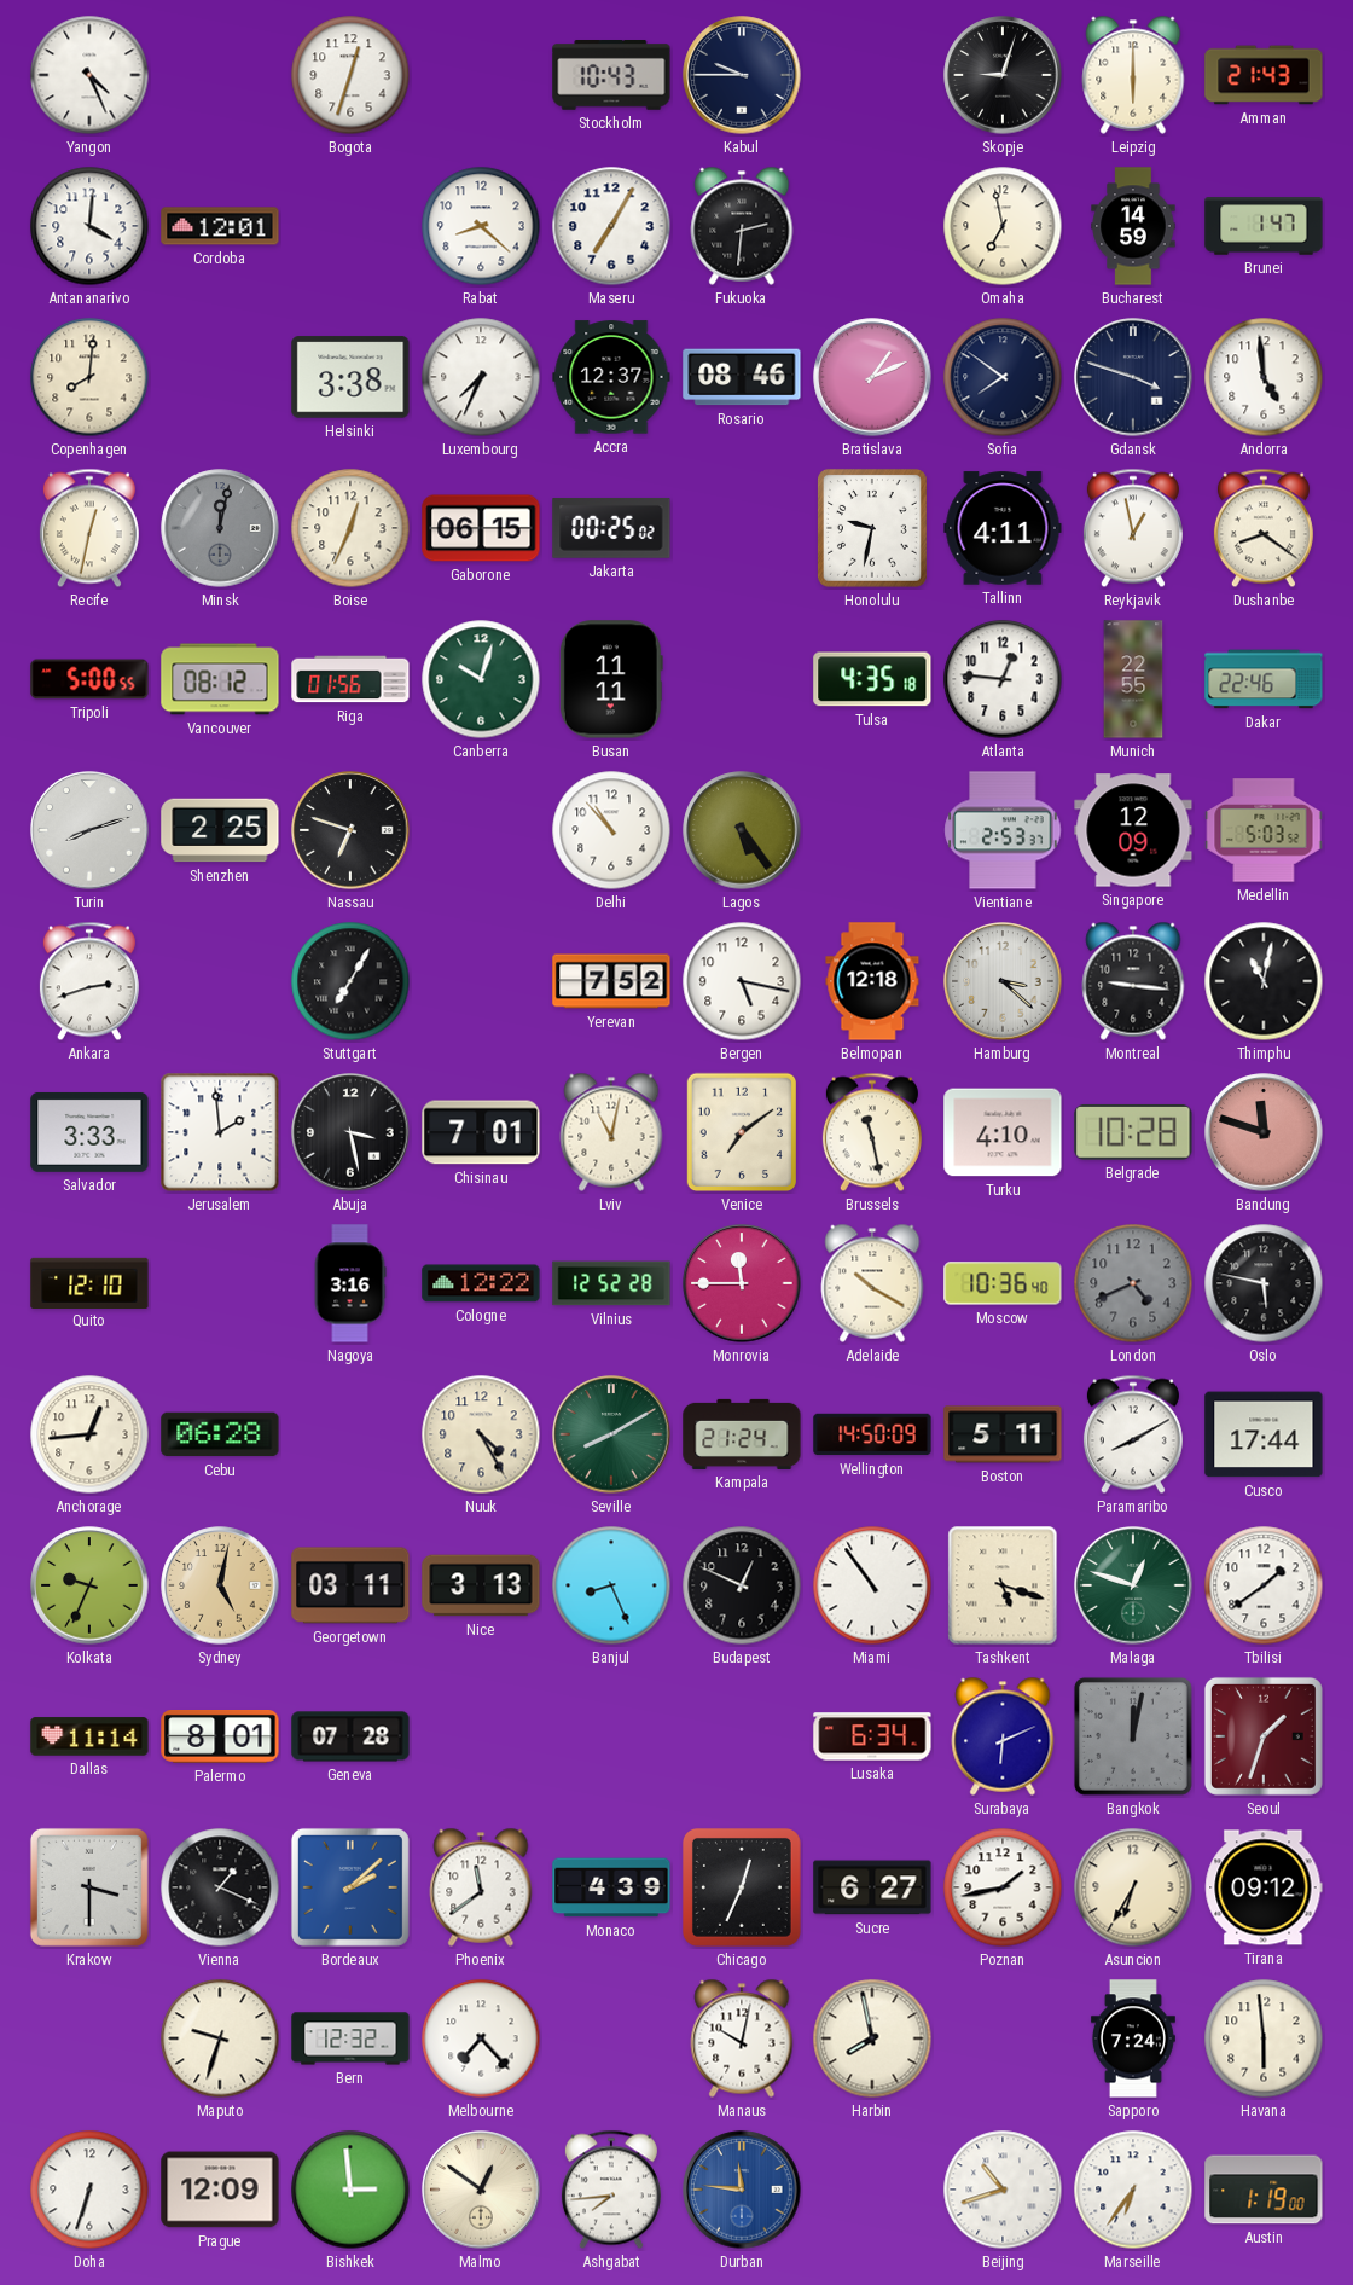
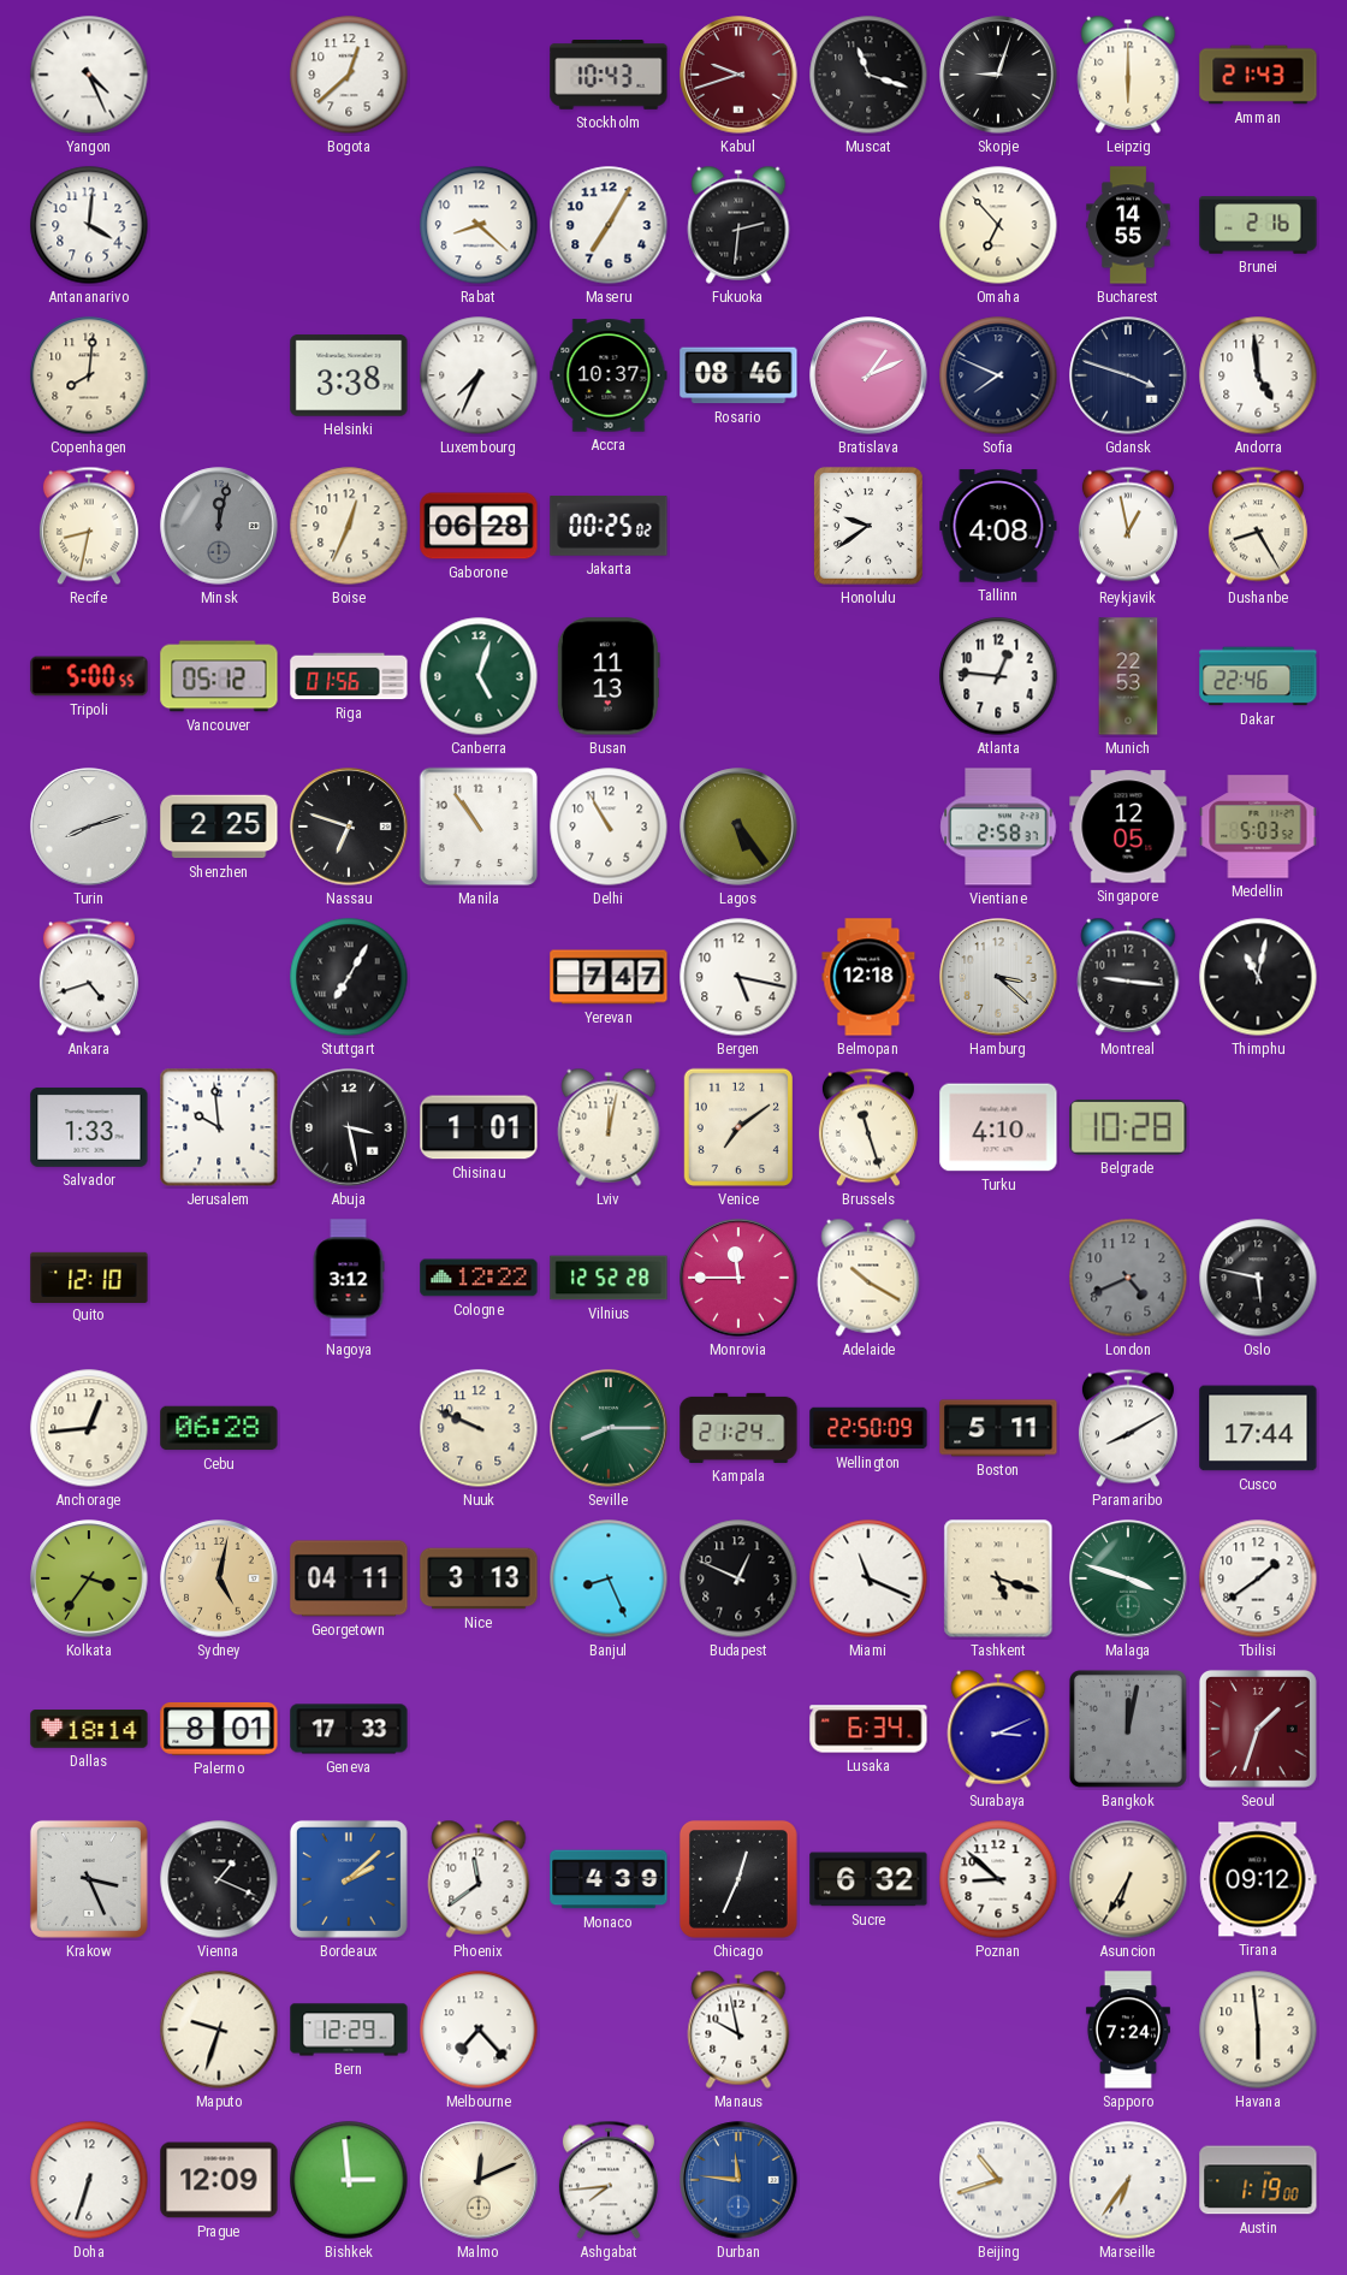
Bogota: 12:33 -> 12:38
Kabul: 9:45 -> 9:42
Kabul dial: navy -> burgundy
Muscat: none -> 11:18
Cordoba: 12:01 -> none
Omaha: 6:58 -> 6:53
Bucharest: 14:59 -> 14:55
Brunei: 1:47 -> 2:16
Accra: 12:37 -> 10:37
Sofia: 7:51 -> 7:49
Recife: 12:32 -> 8:32
Gaborone: 06:15 -> 06:28
Honolulu: 9:32 -> 9:39
Tallinn: 4:11 -> 4:08
Dushanbe: 8:21 -> 8:25
Vancouver: 08:12 -> 05:12
Canberra: 10:03 -> 5:03
Busan: 11:11 -> 11:13
Tulsa: 4:35 -> none
Munich: 22:55 -> 22:53
Manila: none -> 10:54
Delhi: 10:53 -> 10:55
Vientiane: 2:53 -> 2:58
Singapore: 12:09 -> 12:05
Ankara: 2:42 -> 4:42
Yerevan: 7:52 -> 7:47
Salvador: 3:33 -> 1:33
Jerusalem: 1:59 -> 9:59
Chisinau: 7:01 -> 1:01
Lviv: 11:02 -> 12:02
Brussels: 11:28 -> 11:27
Bandung: 11:48 -> none
Nagoya: 3:16 -> 3:12
Moscow: 10:36 -> none
Nuuk: 4:25 -> 9:49
Seville: 8:10 -> 8:15
Wellington: 14:50 -> 22:50
Kolkata: 9:34 -> 3:36
Georgetown: 03:11 -> 04:11
Miami: 10:54 -> 11:19
Malaga: 12:48 -> 3:48
Dallas: 11:14 -> 18:14
Geneva: 07:28 -> 17:33
Surabaya: 6:11 -> 3:11
Krakow: 3:30 -> 3:26
Sucre: 6:27 -> 6:32
Poznan: 1:43 -> 8:52
Bern: 12:32 -> 12:29
Manaus: 10:02 -> 9:58
Harbin: 7:58 -> none
Malmo: 12:51 -> 12:11
